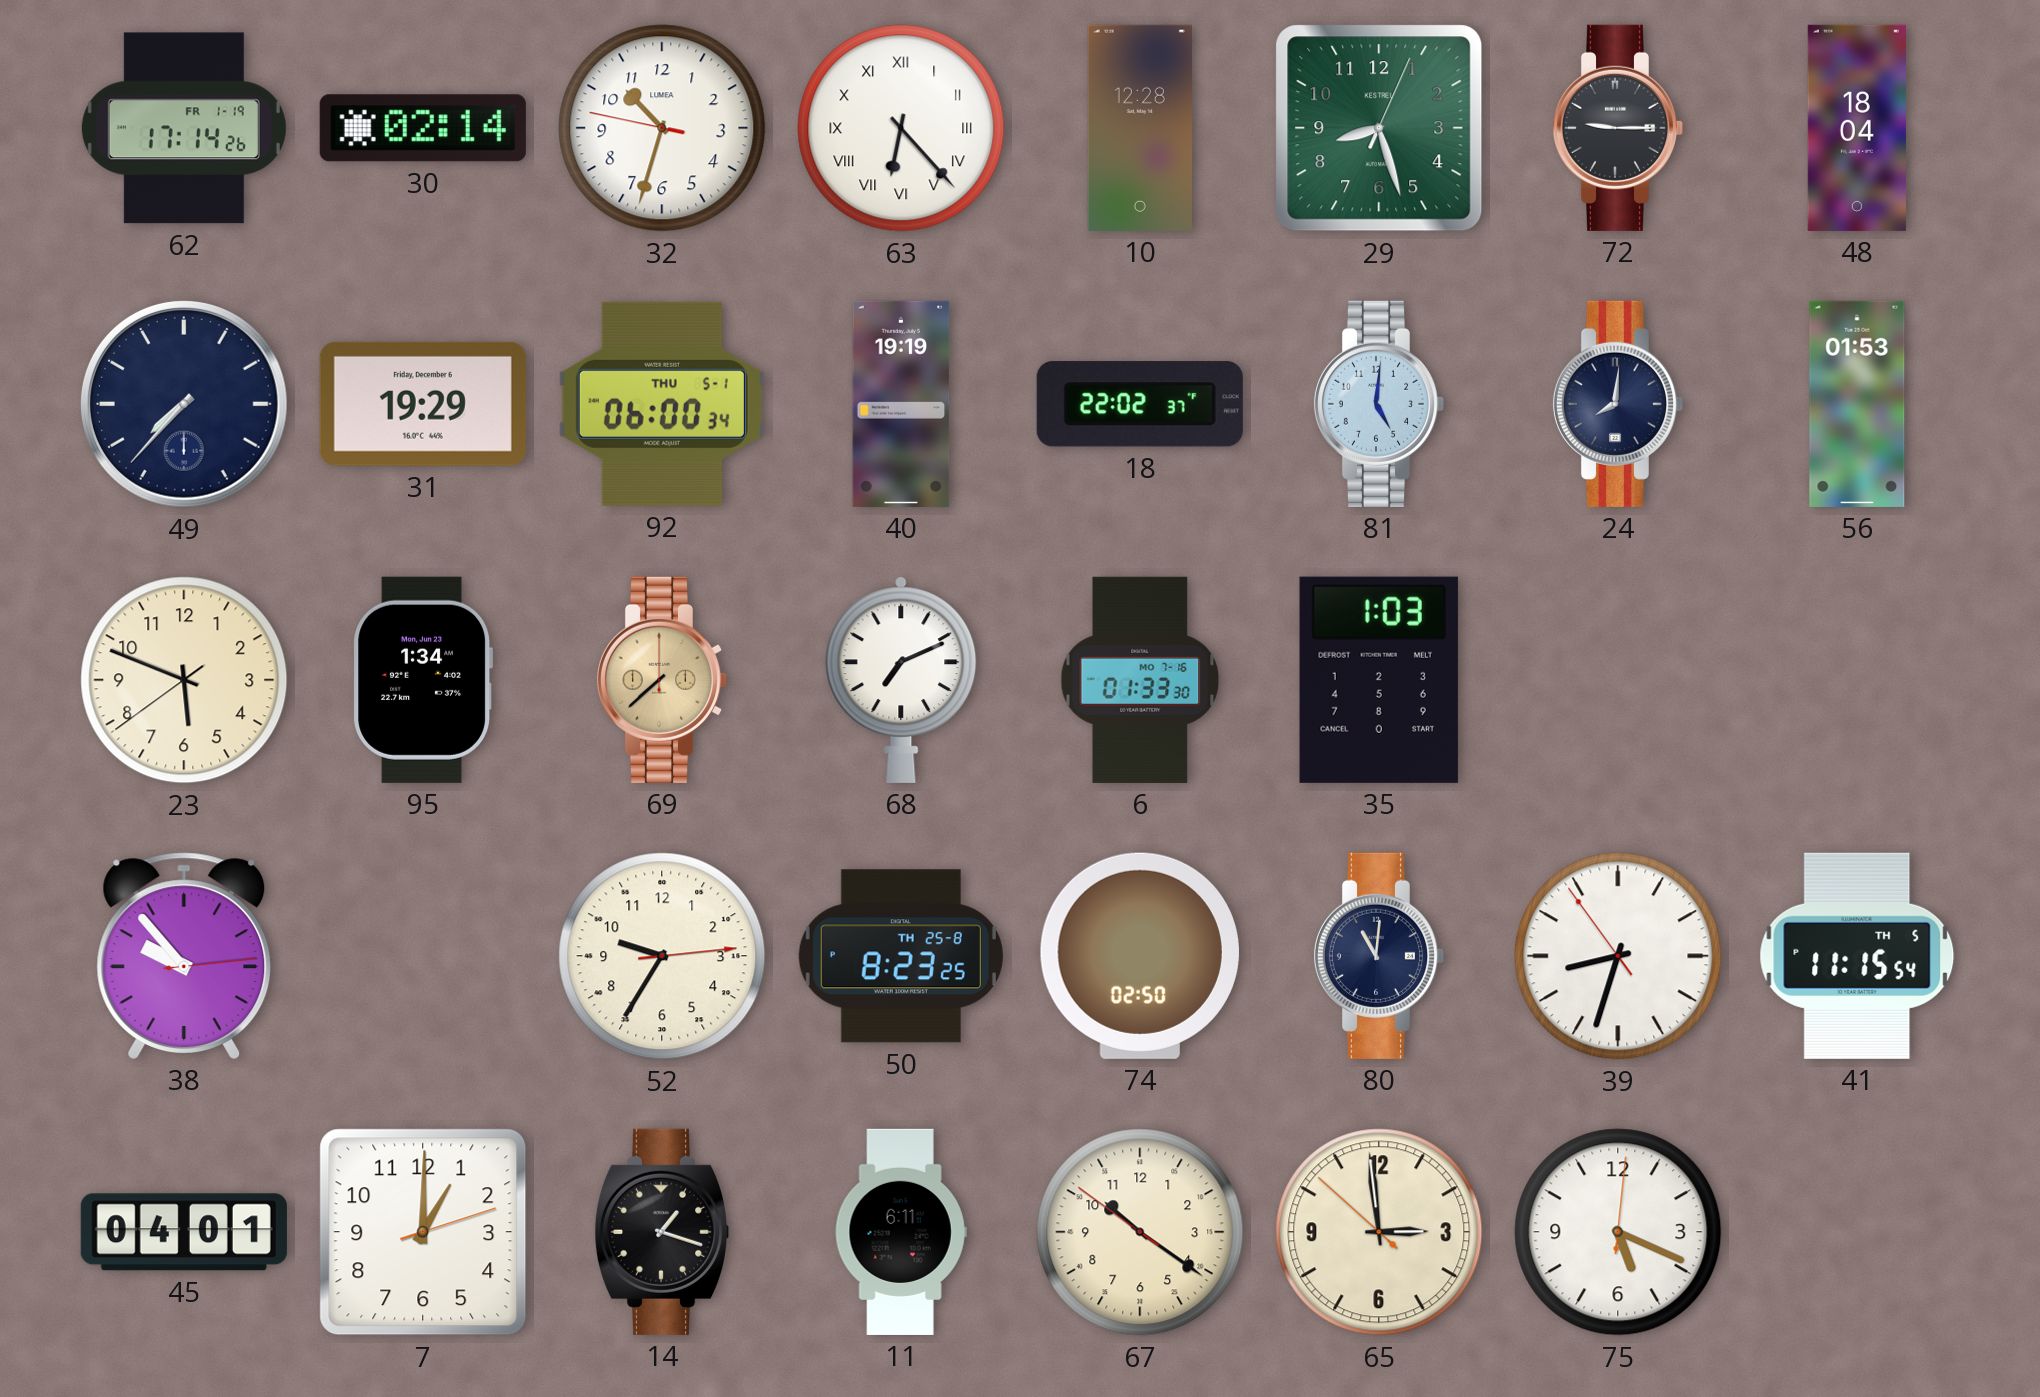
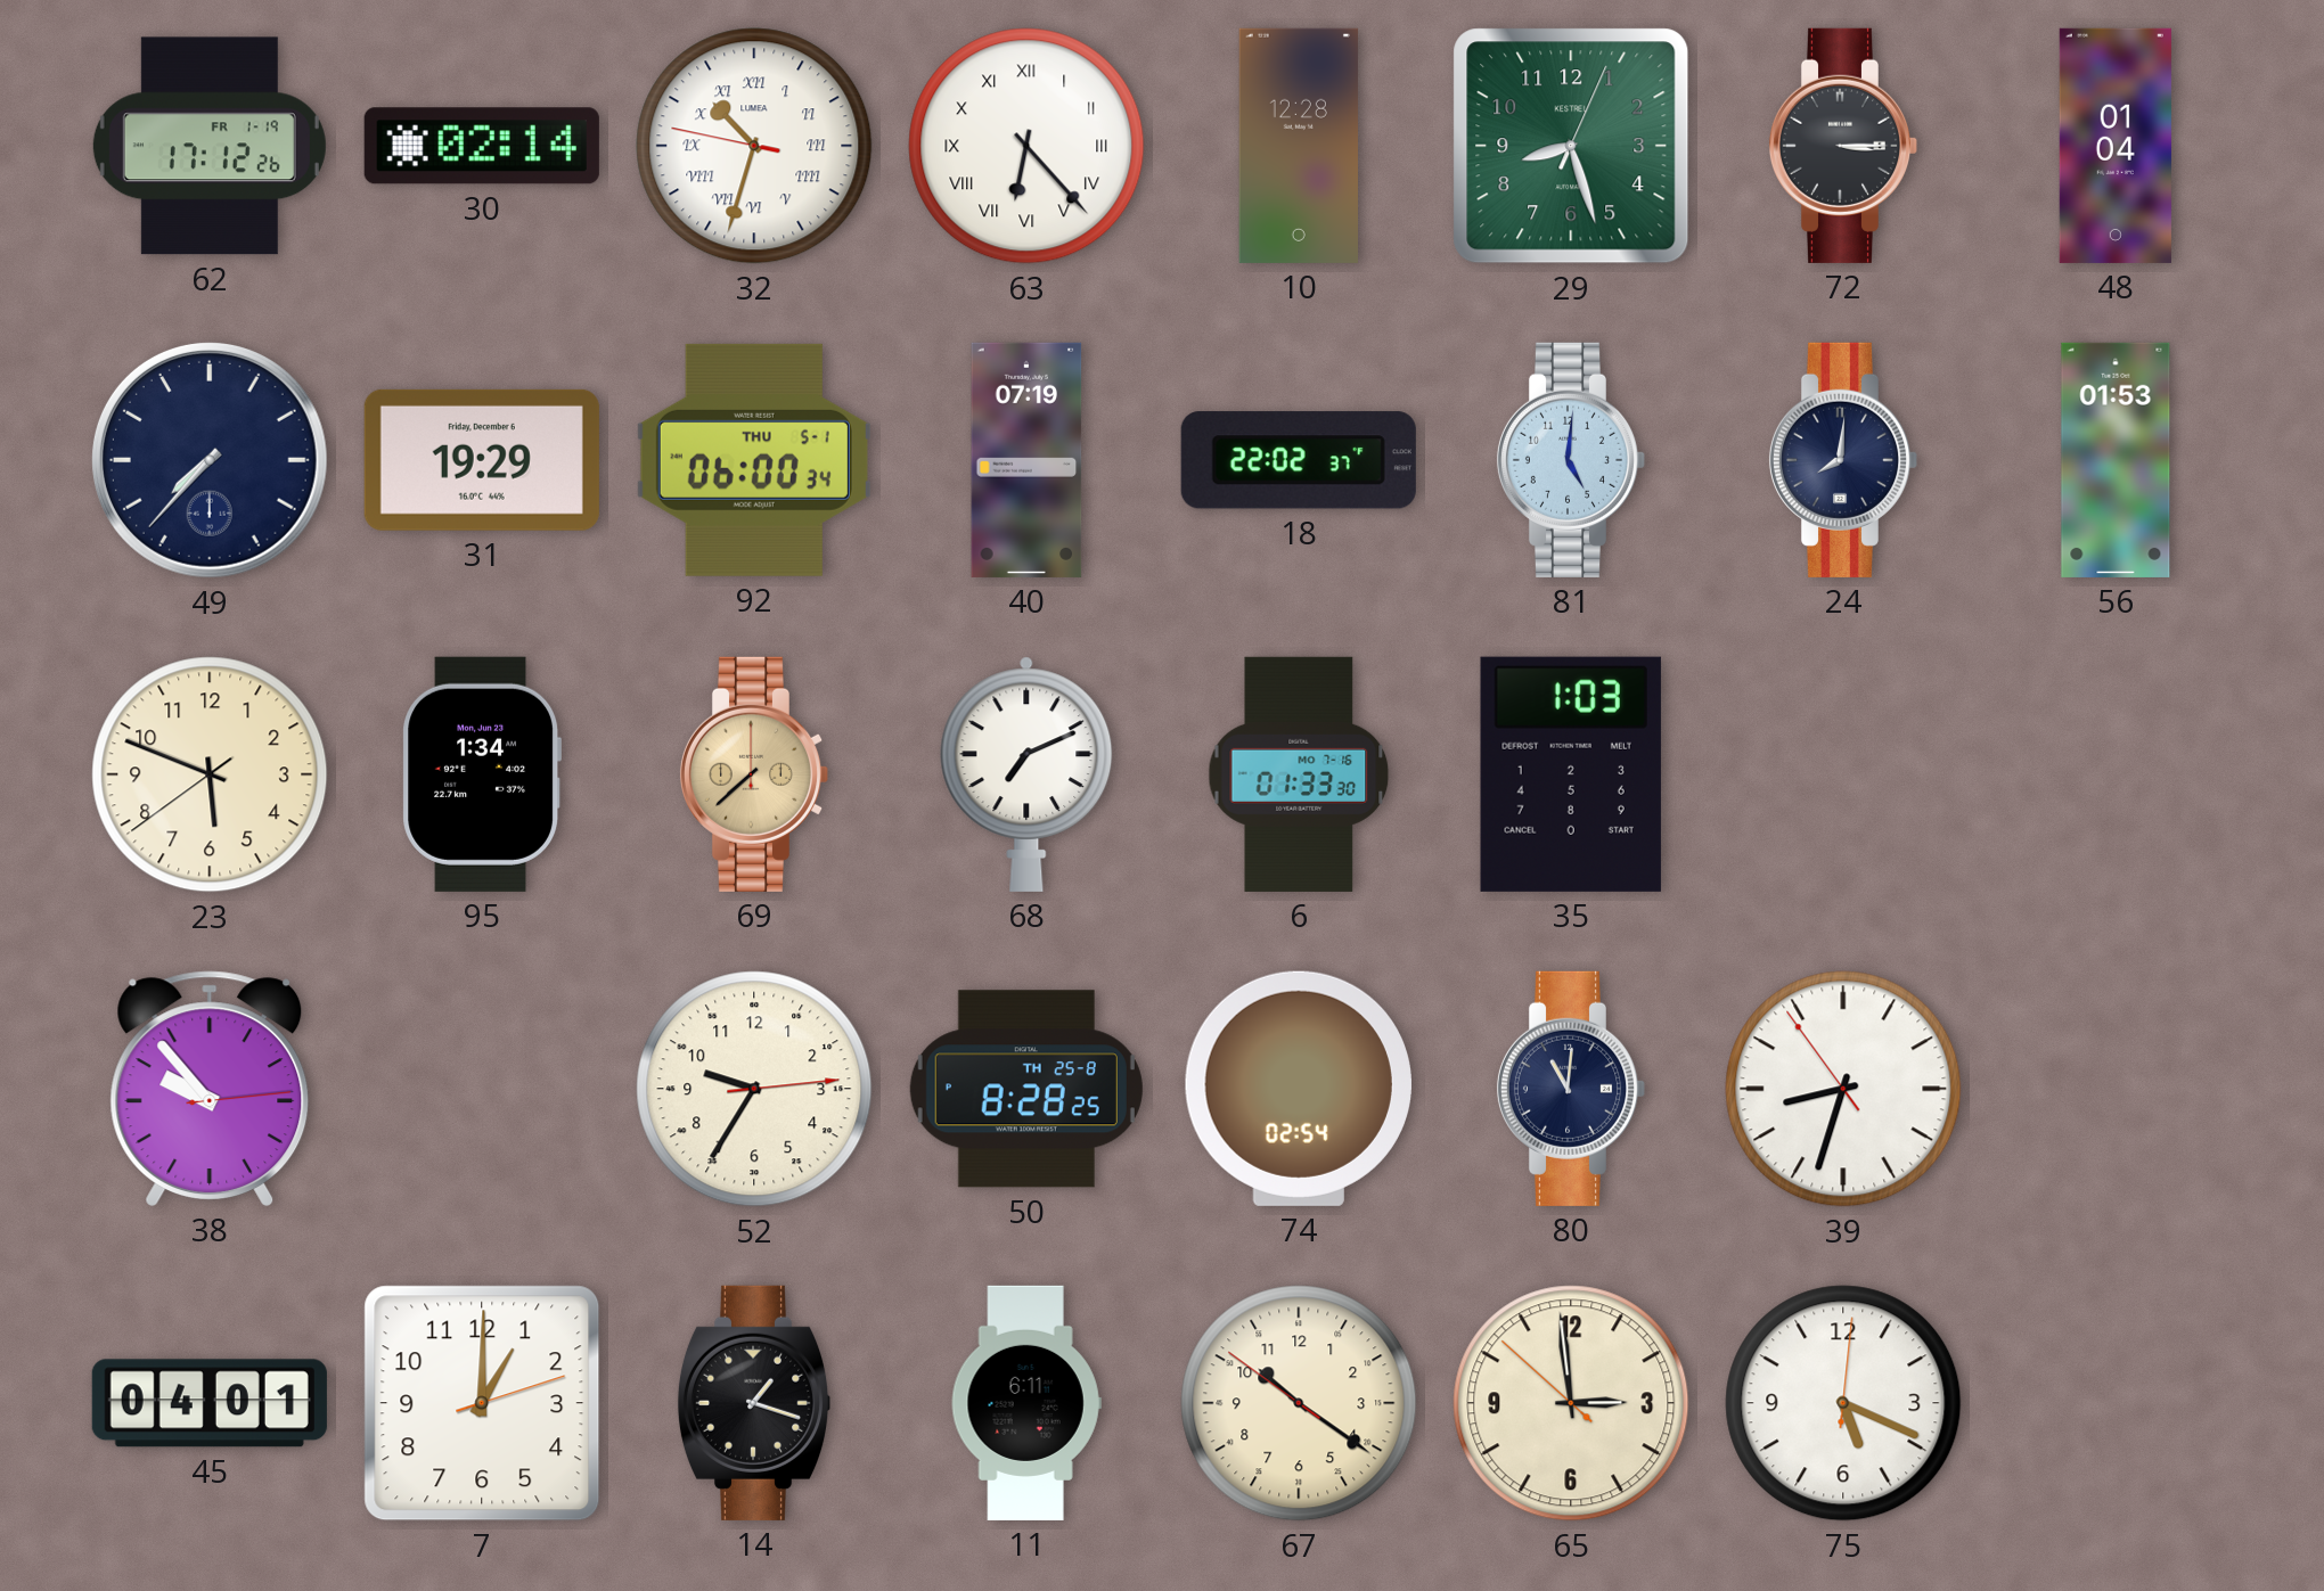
62: 17:14 -> 17:12
32 numerals: Arabic -> Roman
72: 9:15 -> 3:15
48: 18:04 -> 01:04
40: 19:19 -> 07:19
50: 8:23 -> 8:28
74: 02:50 -> 02:54
41: 11:15 -> none
